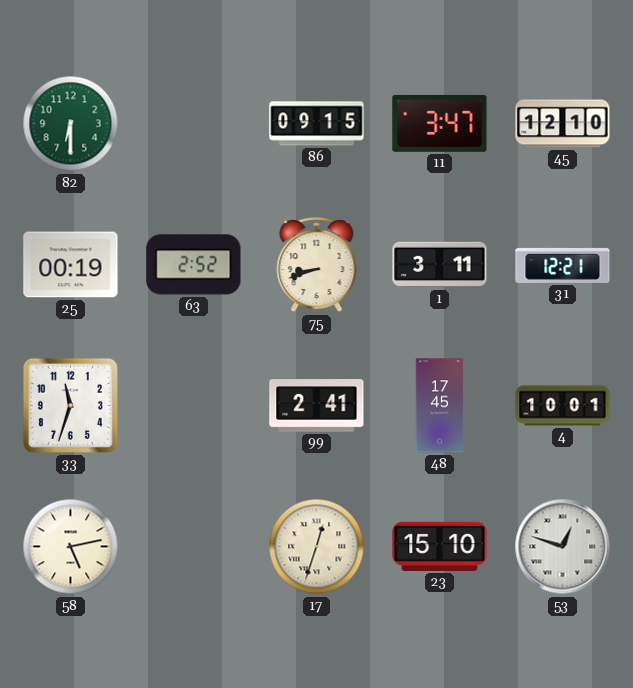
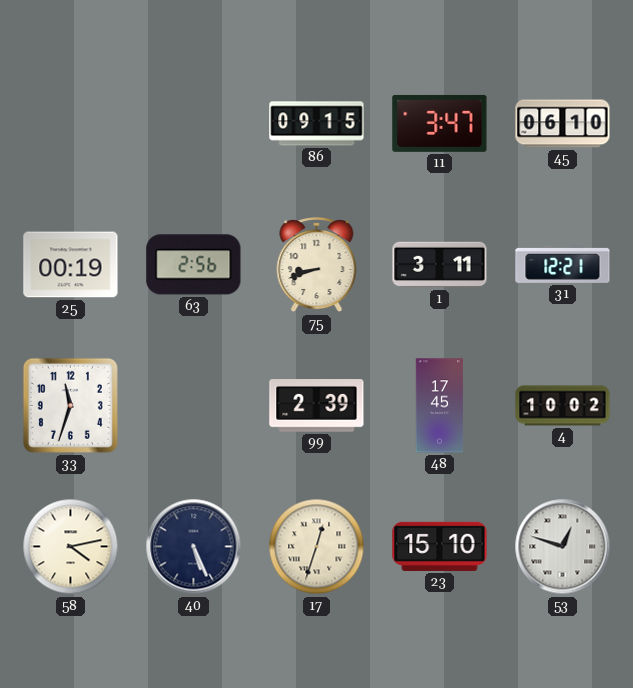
82: 6:30 -> none
45: 12:10 -> 06:10
63: 2:52 -> 2:56
99: 2:41 -> 2:39
4: 10:01 -> 10:02
58: 5:13 -> 4:13
40: none -> 5:26
